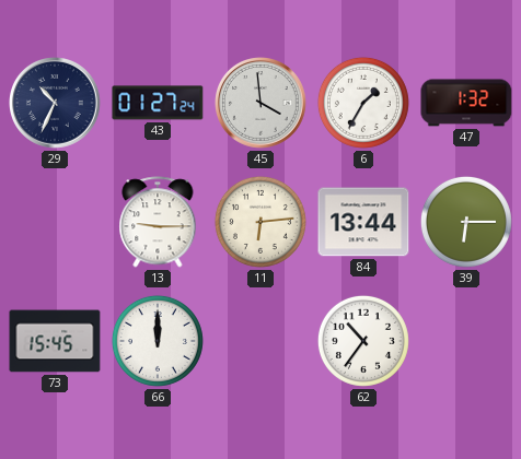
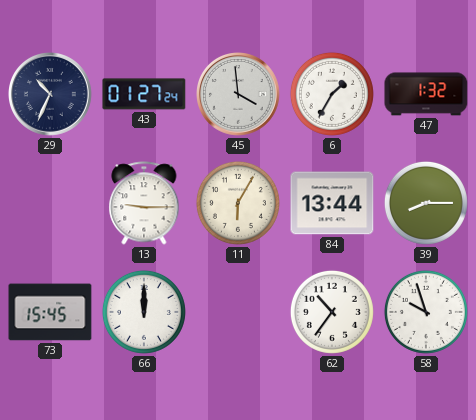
11: 6:14 -> 6:05
39: 6:15 -> 8:15
58: none -> 9:57
